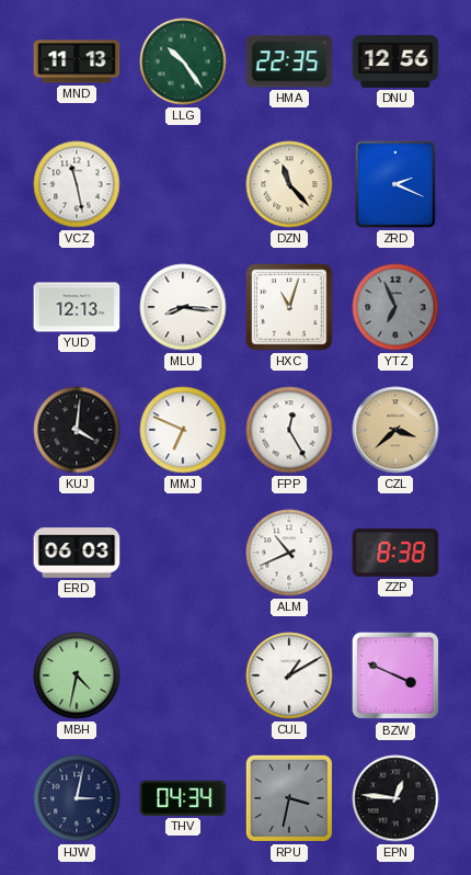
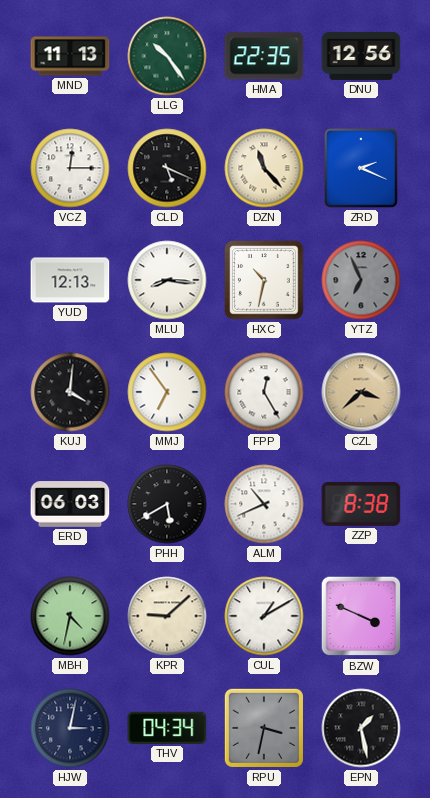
VCZ: 11:28 -> 12:15
CLD: none -> 5:19
HXC: 11:03 -> 10:32
MMJ: 6:49 -> 6:54
PHH: none -> 5:40
KPR: none -> 9:08
EPN: 12:46 -> 1:28
